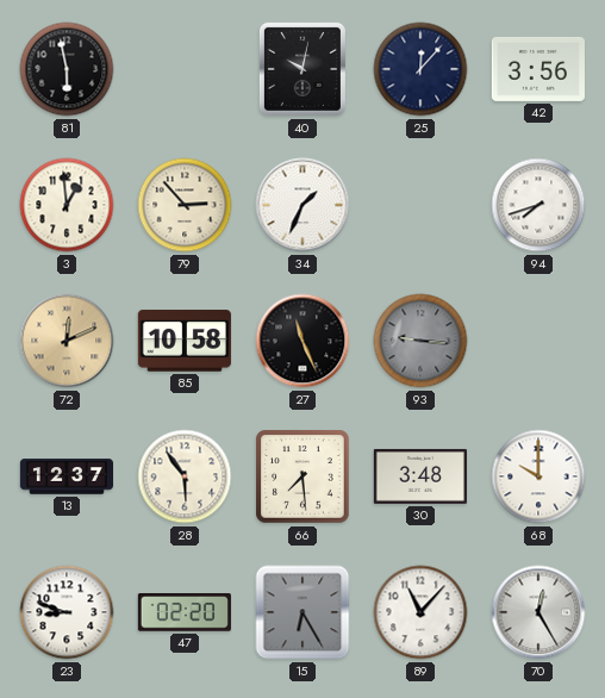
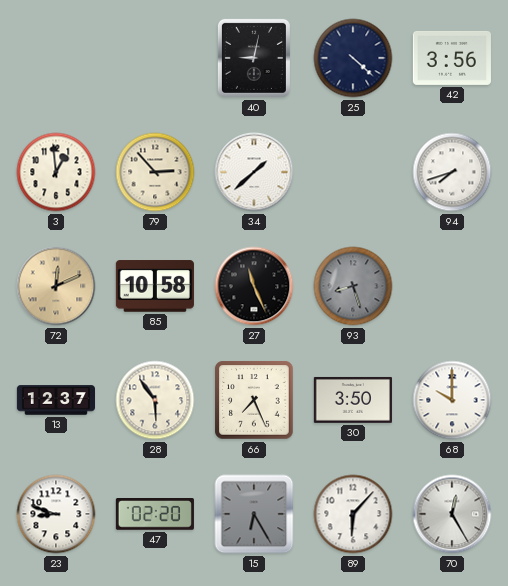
81: 5:58 -> none
40: 10:02 -> 9:02
25: 12:07 -> 4:22
34: 1:34 -> 1:38
93: 9:16 -> 8:27
66: 7:29 -> 7:26
30: 3:48 -> 3:50
89: 11:07 -> 6:07
